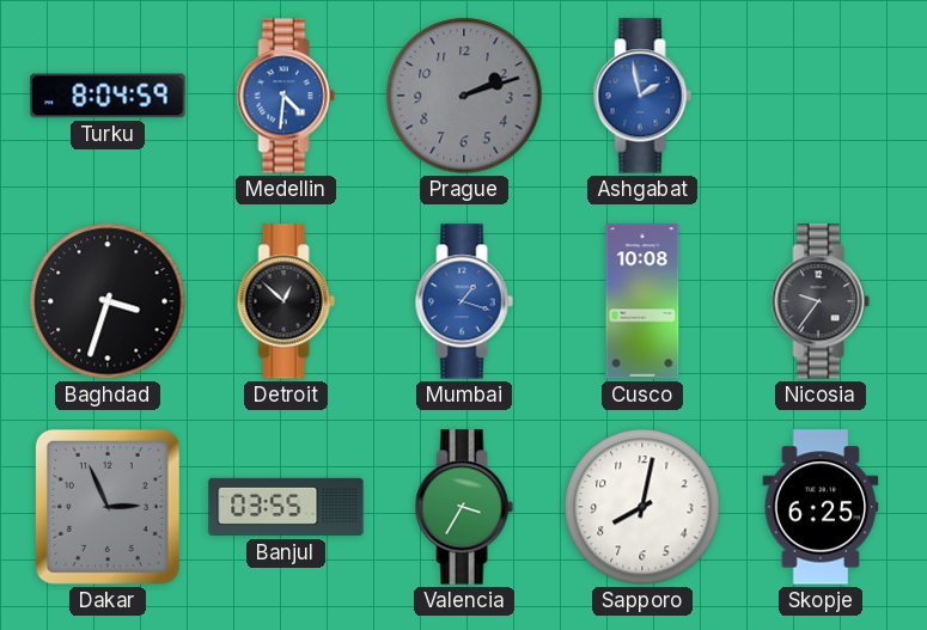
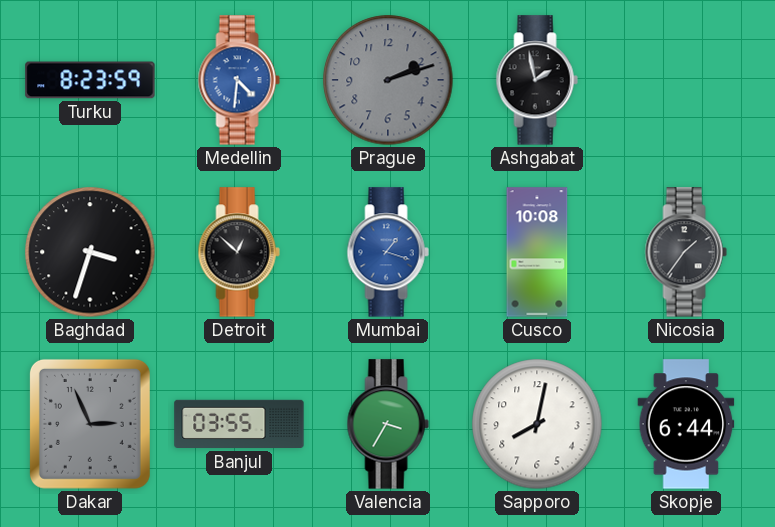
Turku: 8:04 -> 8:23
Ashgabat dial: blue -> black
Nicosia: 9:36 -> 1:36
Skopje: 6:25 -> 6:44
